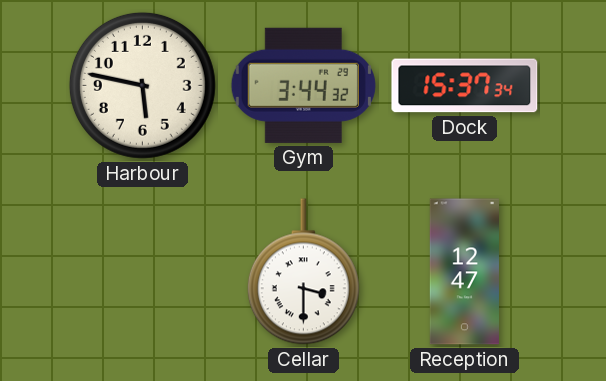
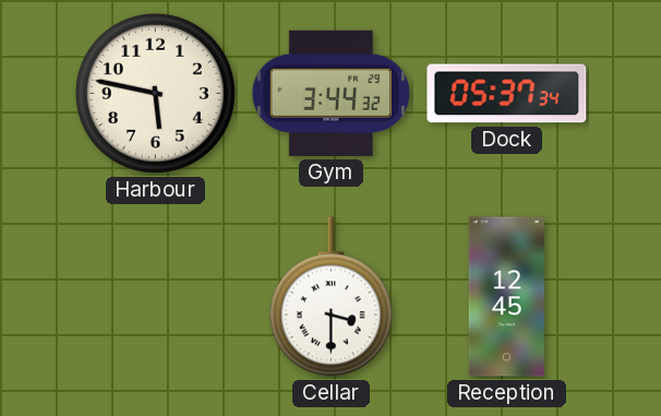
Dock: 15:37 -> 05:37
Reception: 12:47 -> 12:45
